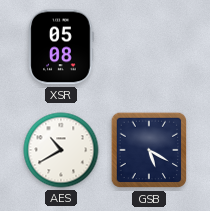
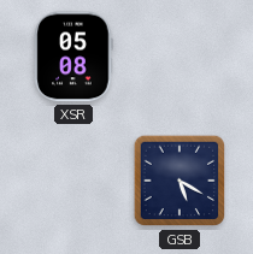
AES: 10:40 -> none
